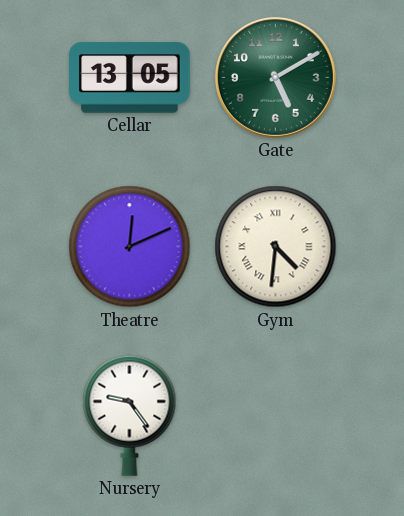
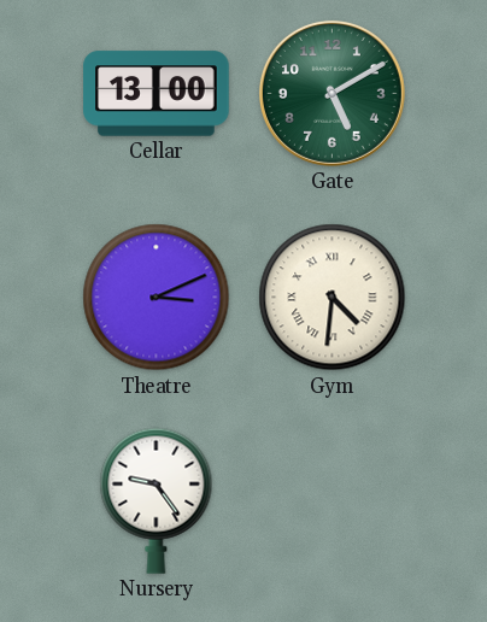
Cellar: 13:05 -> 13:00
Theatre: 12:11 -> 3:11
